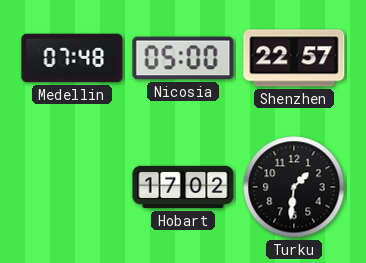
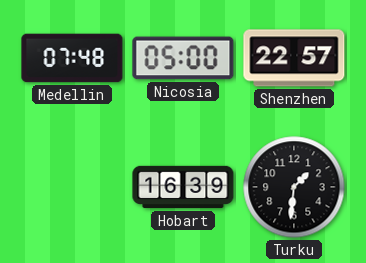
Hobart: 17:02 -> 16:39
